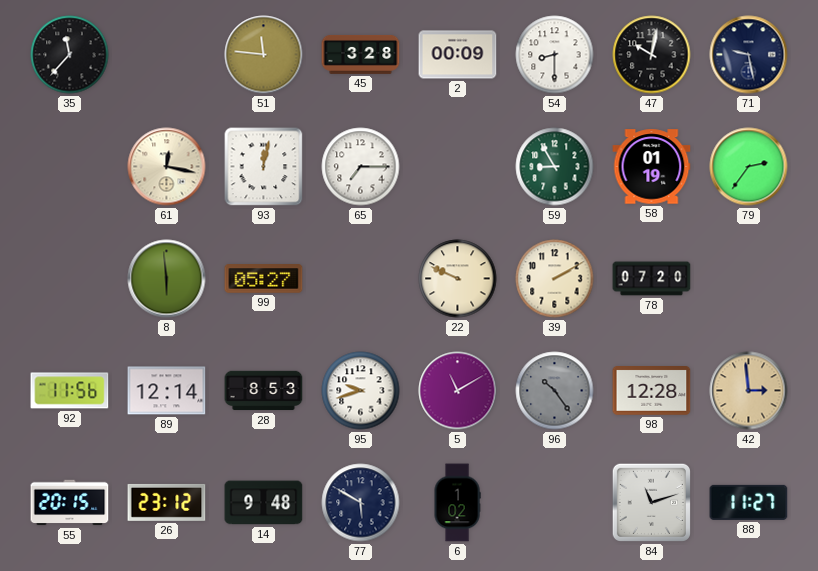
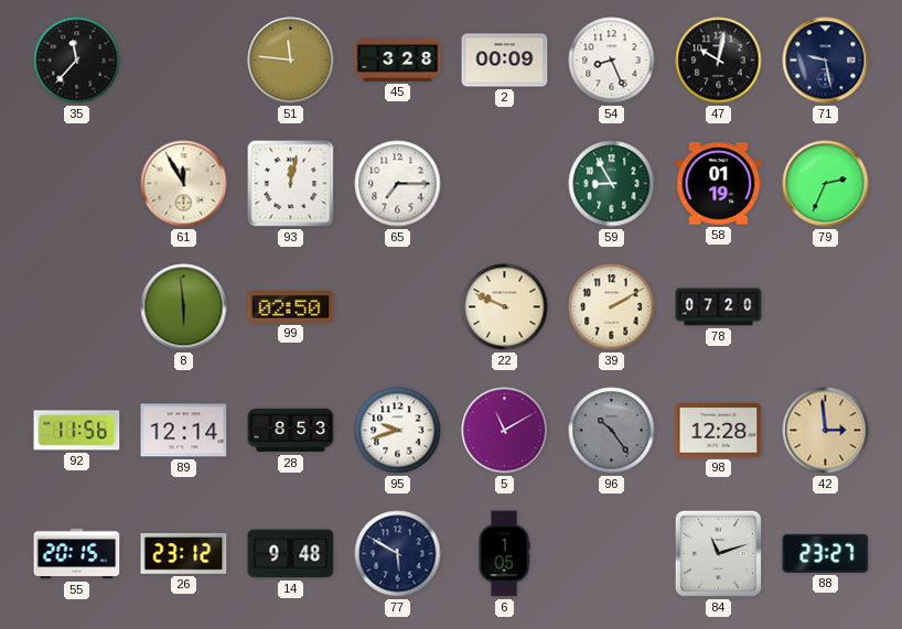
54: 8:30 -> 8:26
61: 12:17 -> 11:55
79: 2:36 -> 2:34
99: 05:27 -> 02:50
6: 1:02 -> 1:05
88: 11:27 -> 23:27
